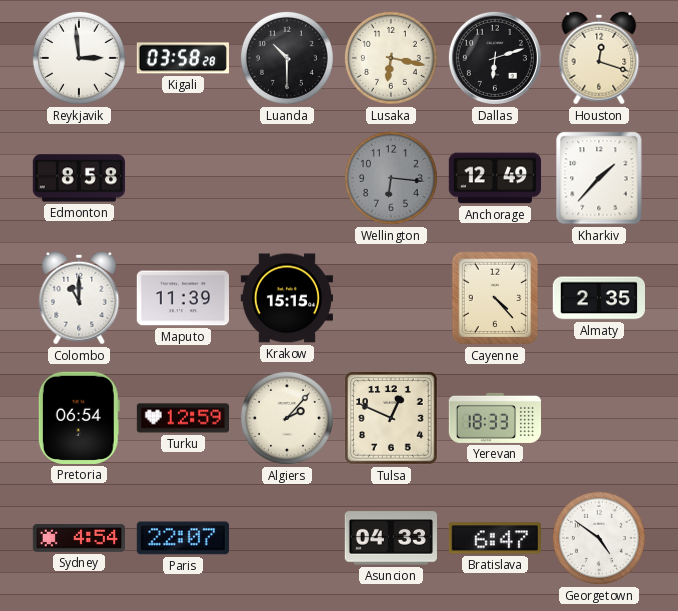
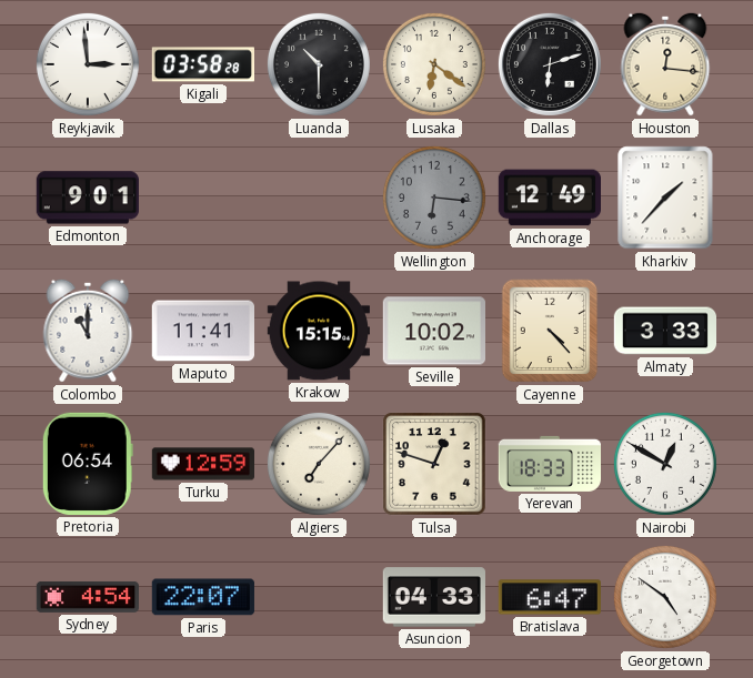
Lusaka: 6:17 -> 6:21
Houston: 12:18 -> 12:16
Edmonton: 8:58 -> 9:01
Maputo: 11:39 -> 11:41
Seville: none -> 10:02
Almaty: 2:35 -> 3:33
Algiers: 2:07 -> 7:07
Tulsa: 12:49 -> 12:48
Nairobi: none -> 12:50
